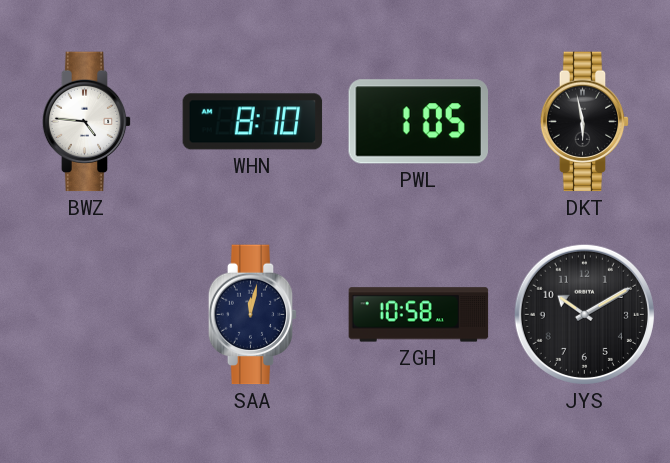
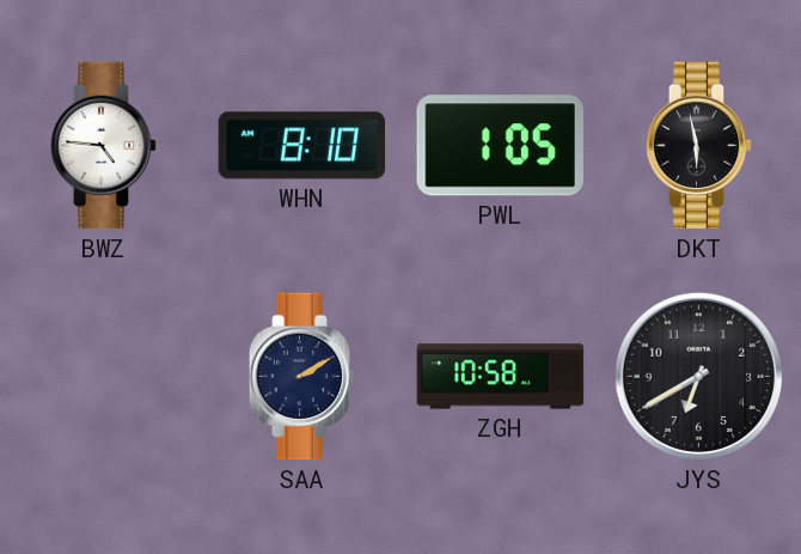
SAA: 12:02 -> 2:10
JYS: 10:10 -> 6:40
